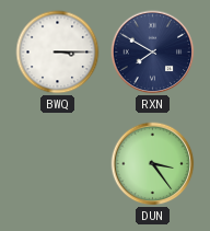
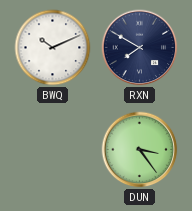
BWQ: 3:15 -> 10:11
